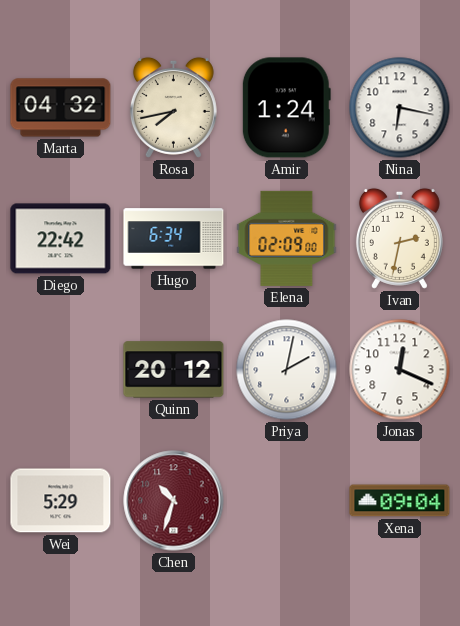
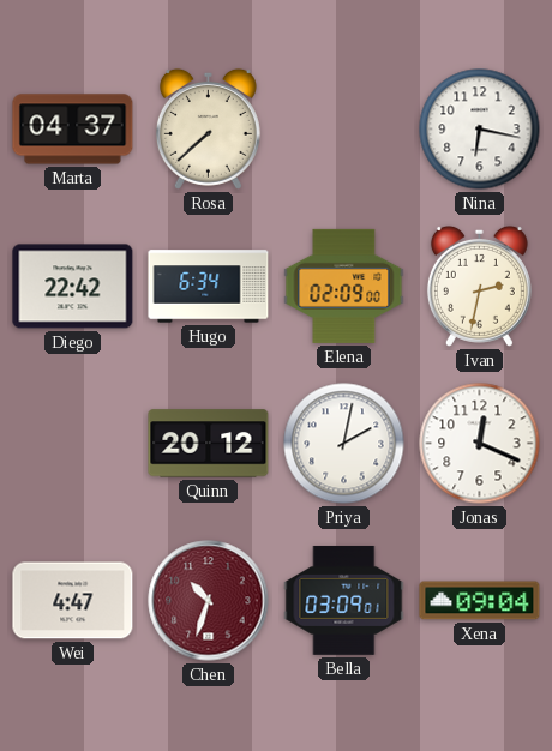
Marta: 04:32 -> 04:37
Rosa: 7:43 -> 7:38
Amir: 1:24 -> none
Wei: 5:29 -> 4:47
Bella: none -> 03:09
